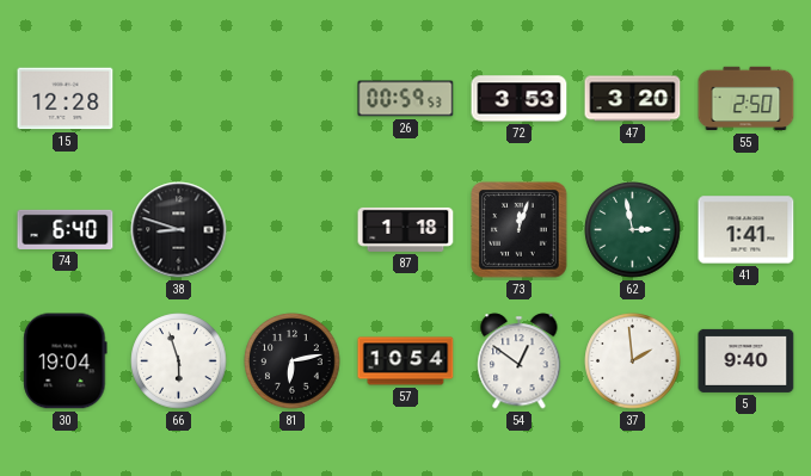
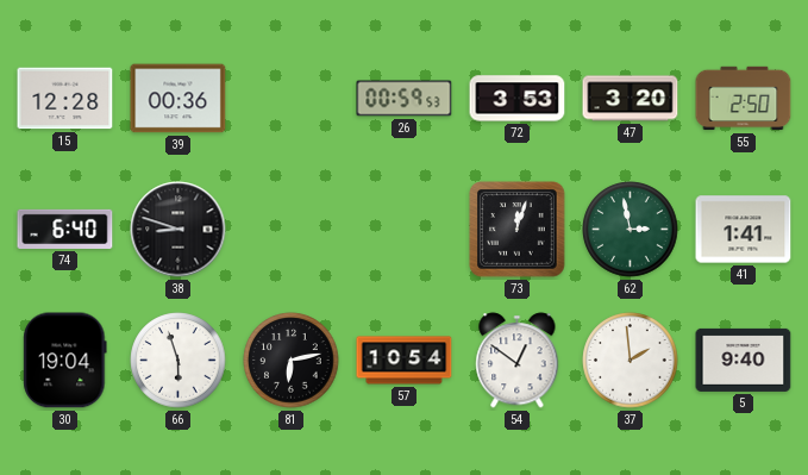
39: none -> 00:36
87: 1:18 -> none
